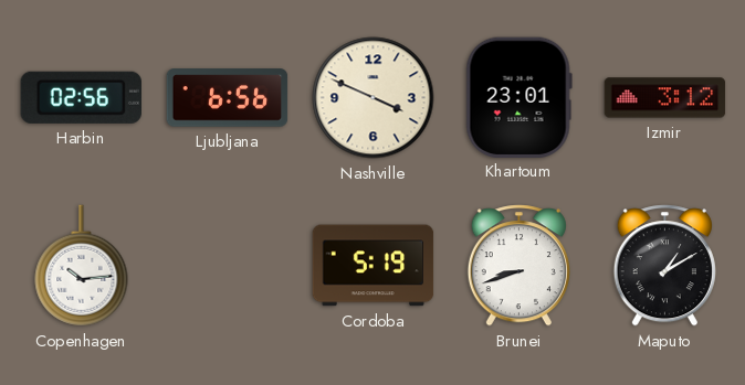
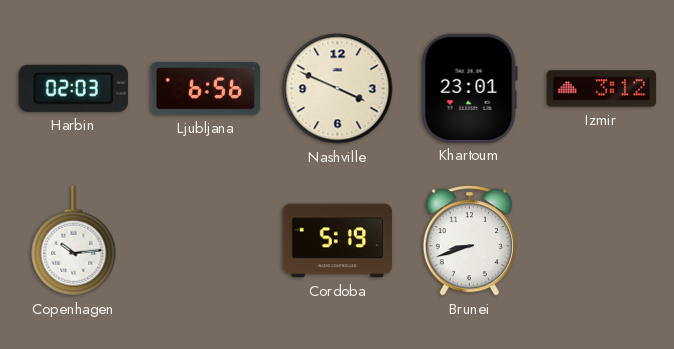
Harbin: 02:56 -> 02:03
Maputo: 1:10 -> none
